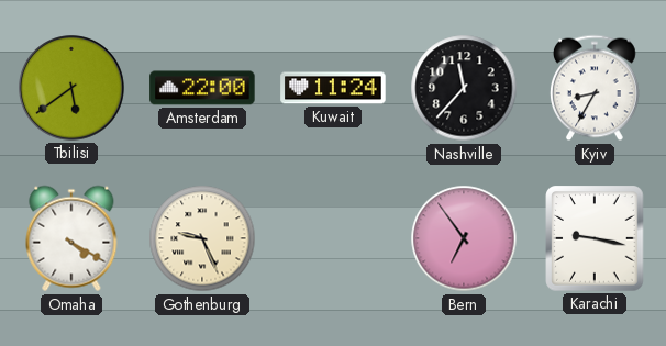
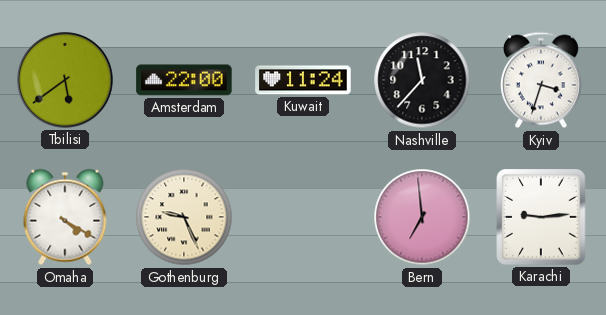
Kyiv: 8:35 -> 3:33
Bern: 6:54 -> 6:59
Karachi: 9:17 -> 9:14
